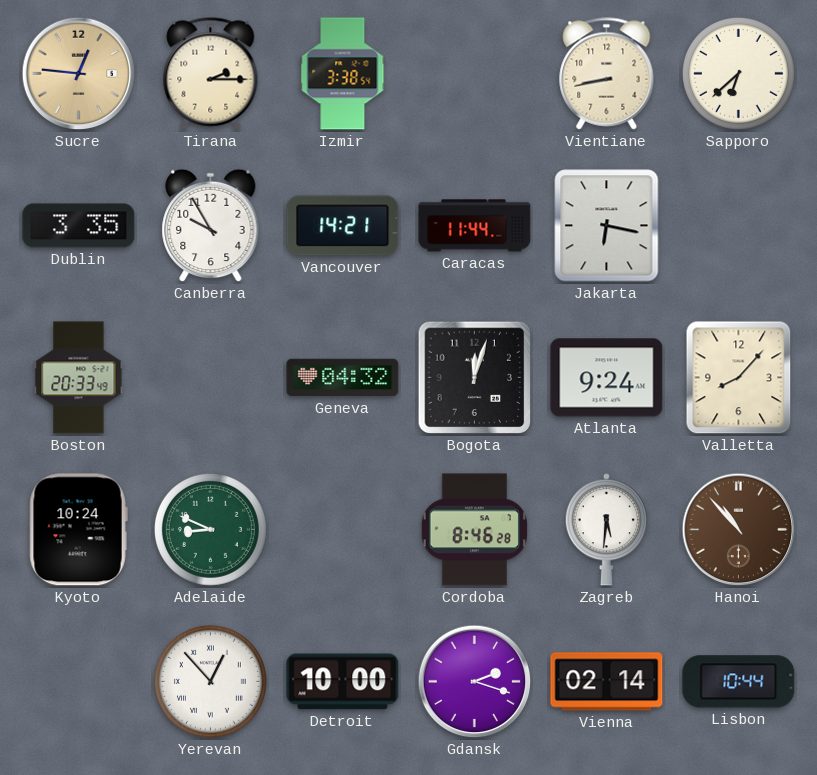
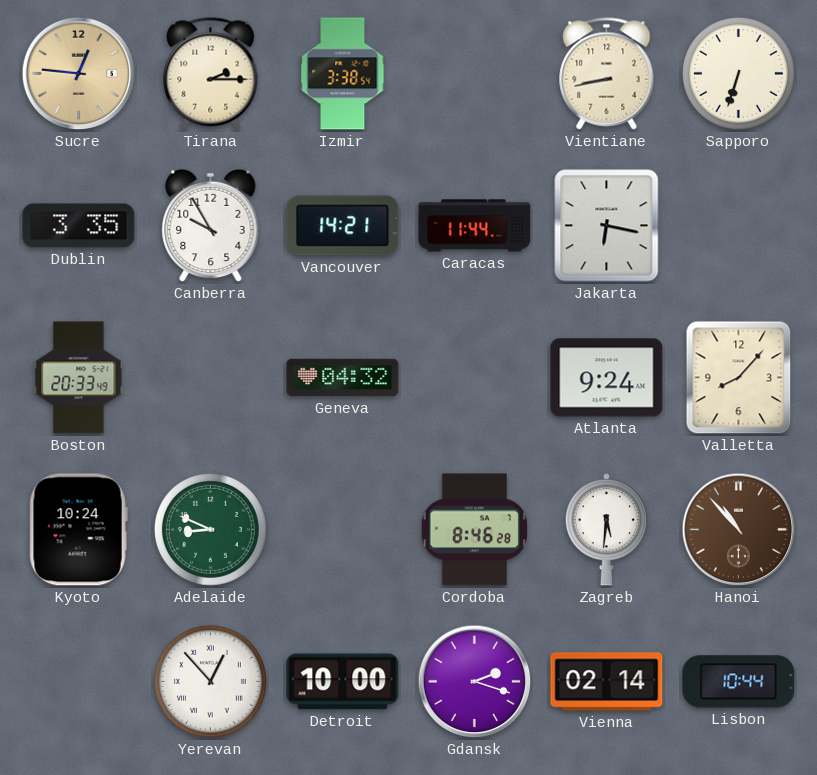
Sapporo: 6:38 -> 6:33
Bogota: 12:03 -> none
